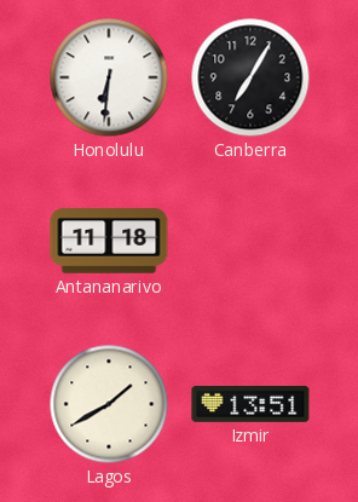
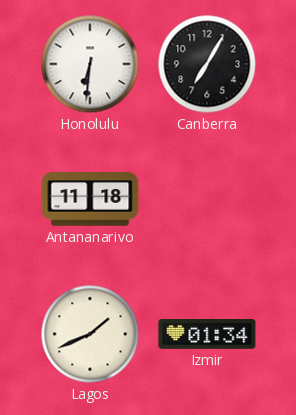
Lagos: 1:40 -> 1:41
Izmir: 13:51 -> 01:34
